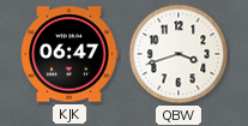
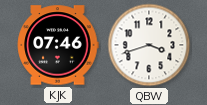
KJK: 06:47 -> 07:46
